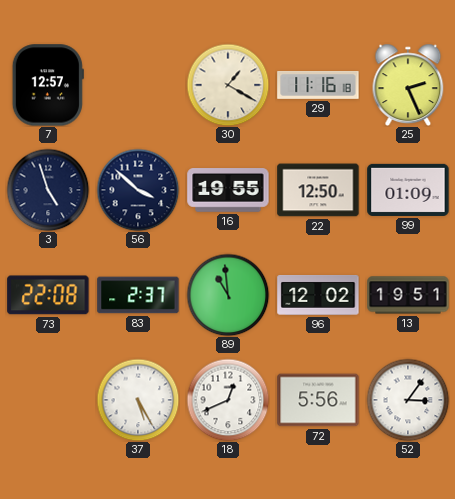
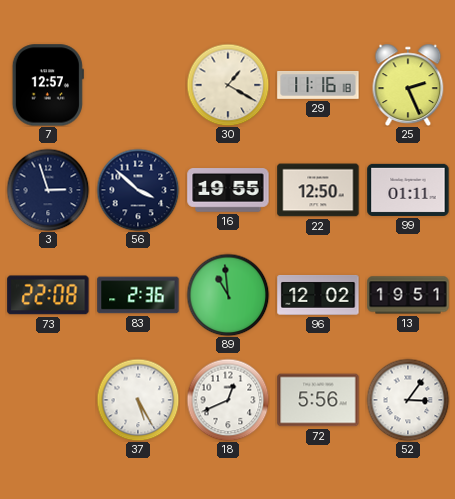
3: 4:57 -> 2:57
99: 01:09 -> 01:11
83: 2:37 -> 2:36
